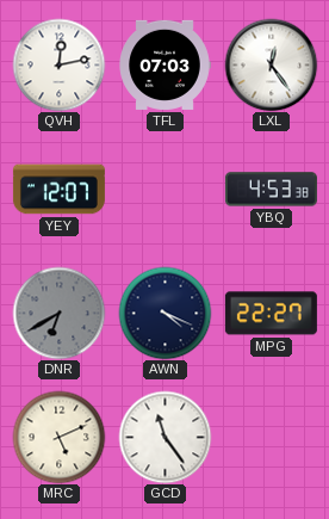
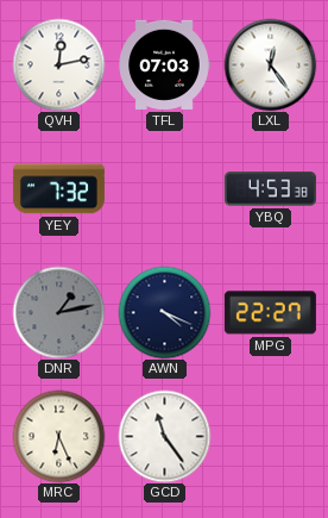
YEY: 12:07 -> 7:32
DNR: 6:40 -> 1:13
MRC: 5:11 -> 6:26
